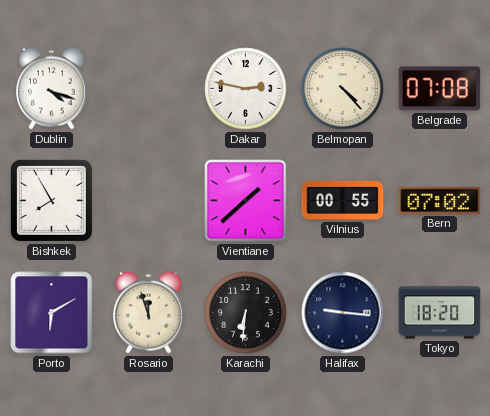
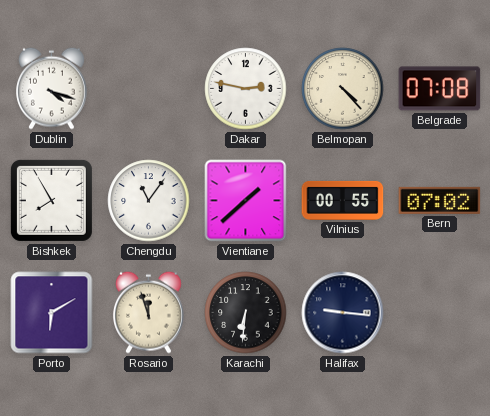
Chengdu: none -> 11:06
Tokyo: 18:20 -> none
